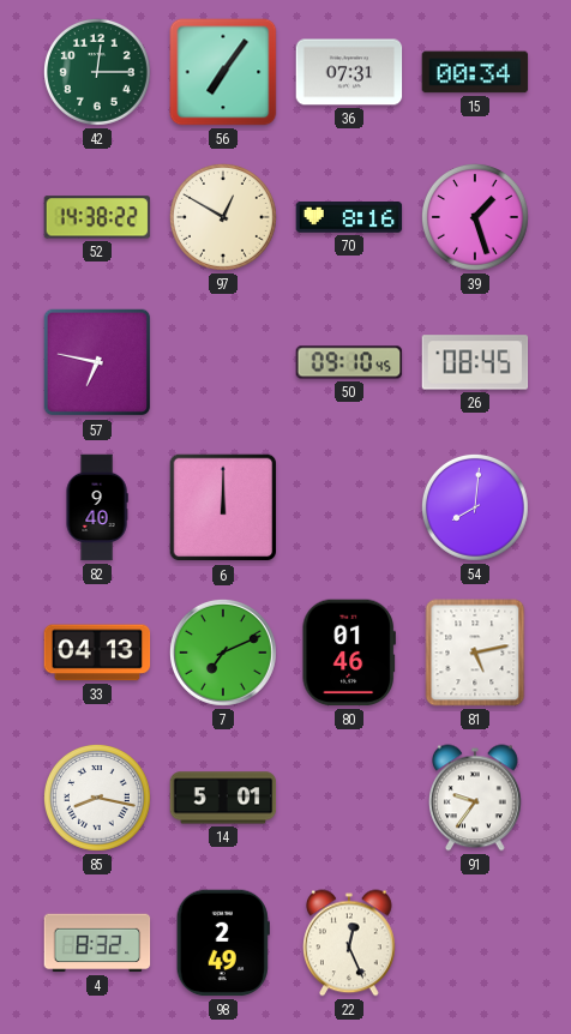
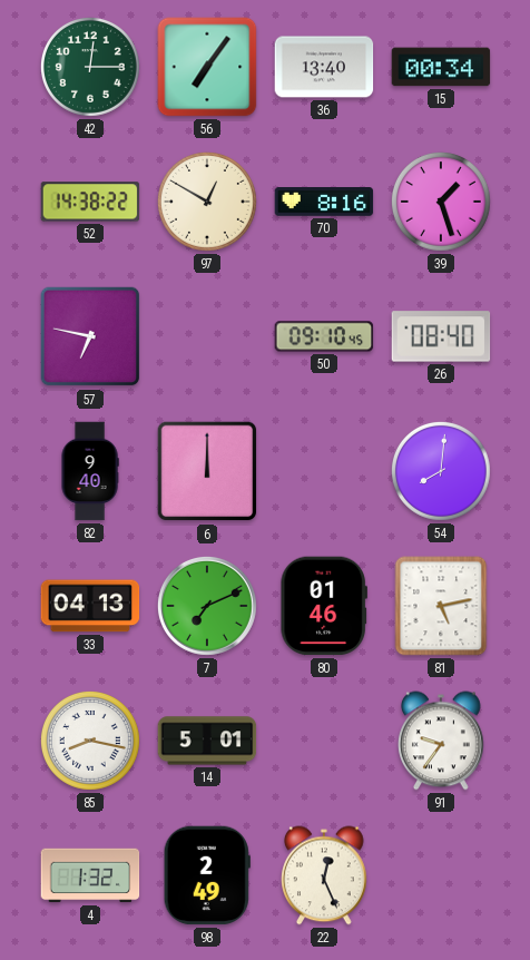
36: 07:31 -> 13:40
26: 08:45 -> 08:40
4: 8:32 -> 1:32
